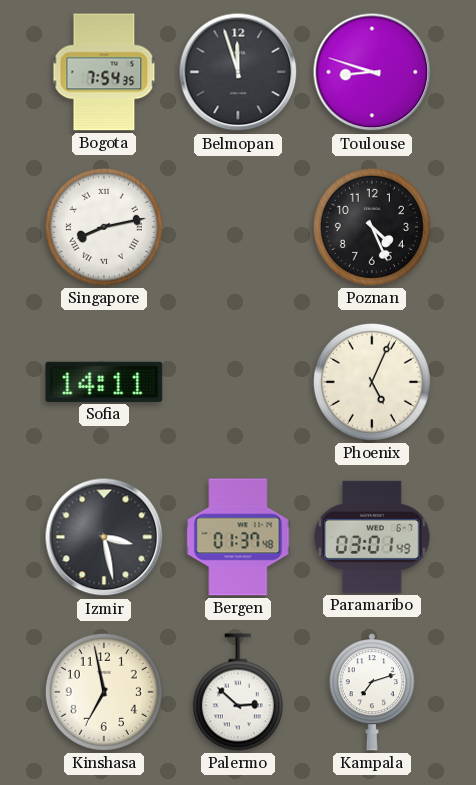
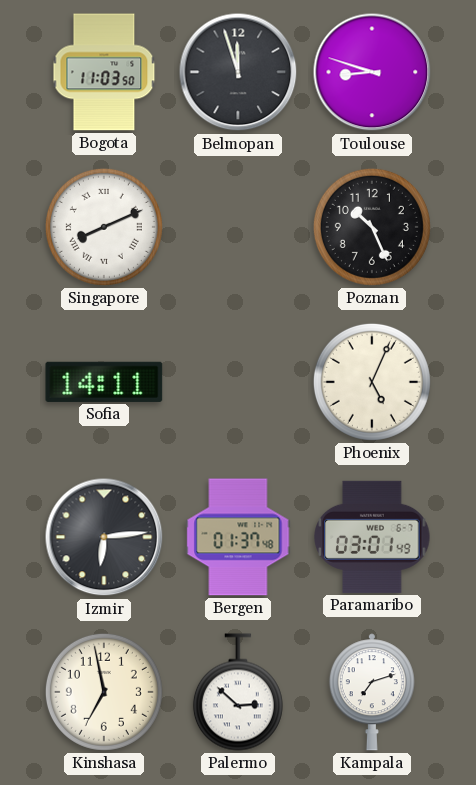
Bogota: 7:54 -> 11:03
Singapore: 8:13 -> 8:11
Poznan: 4:26 -> 10:26
Izmir: 3:28 -> 6:14
